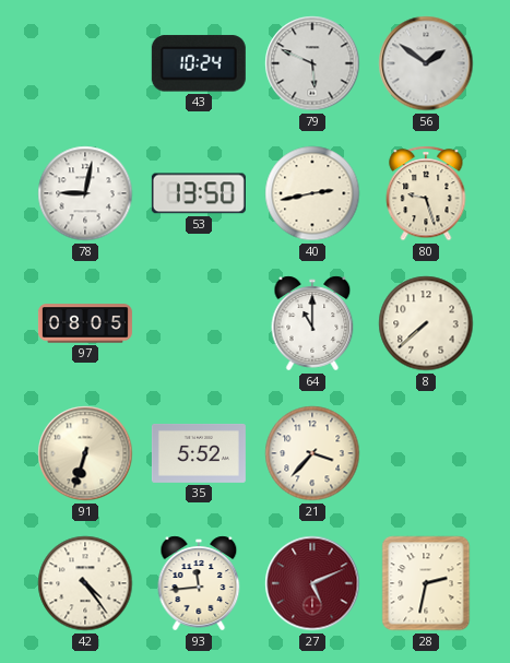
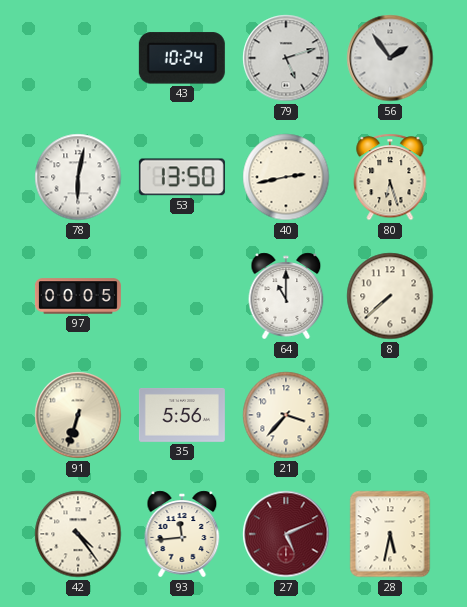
79: 5:49 -> 5:12
56: 1:51 -> 1:54
78: 9:02 -> 6:02
80: 9:27 -> 6:27
97: 08:05 -> 00:05
35: 5:52 -> 5:56
28: 2:32 -> 5:32
